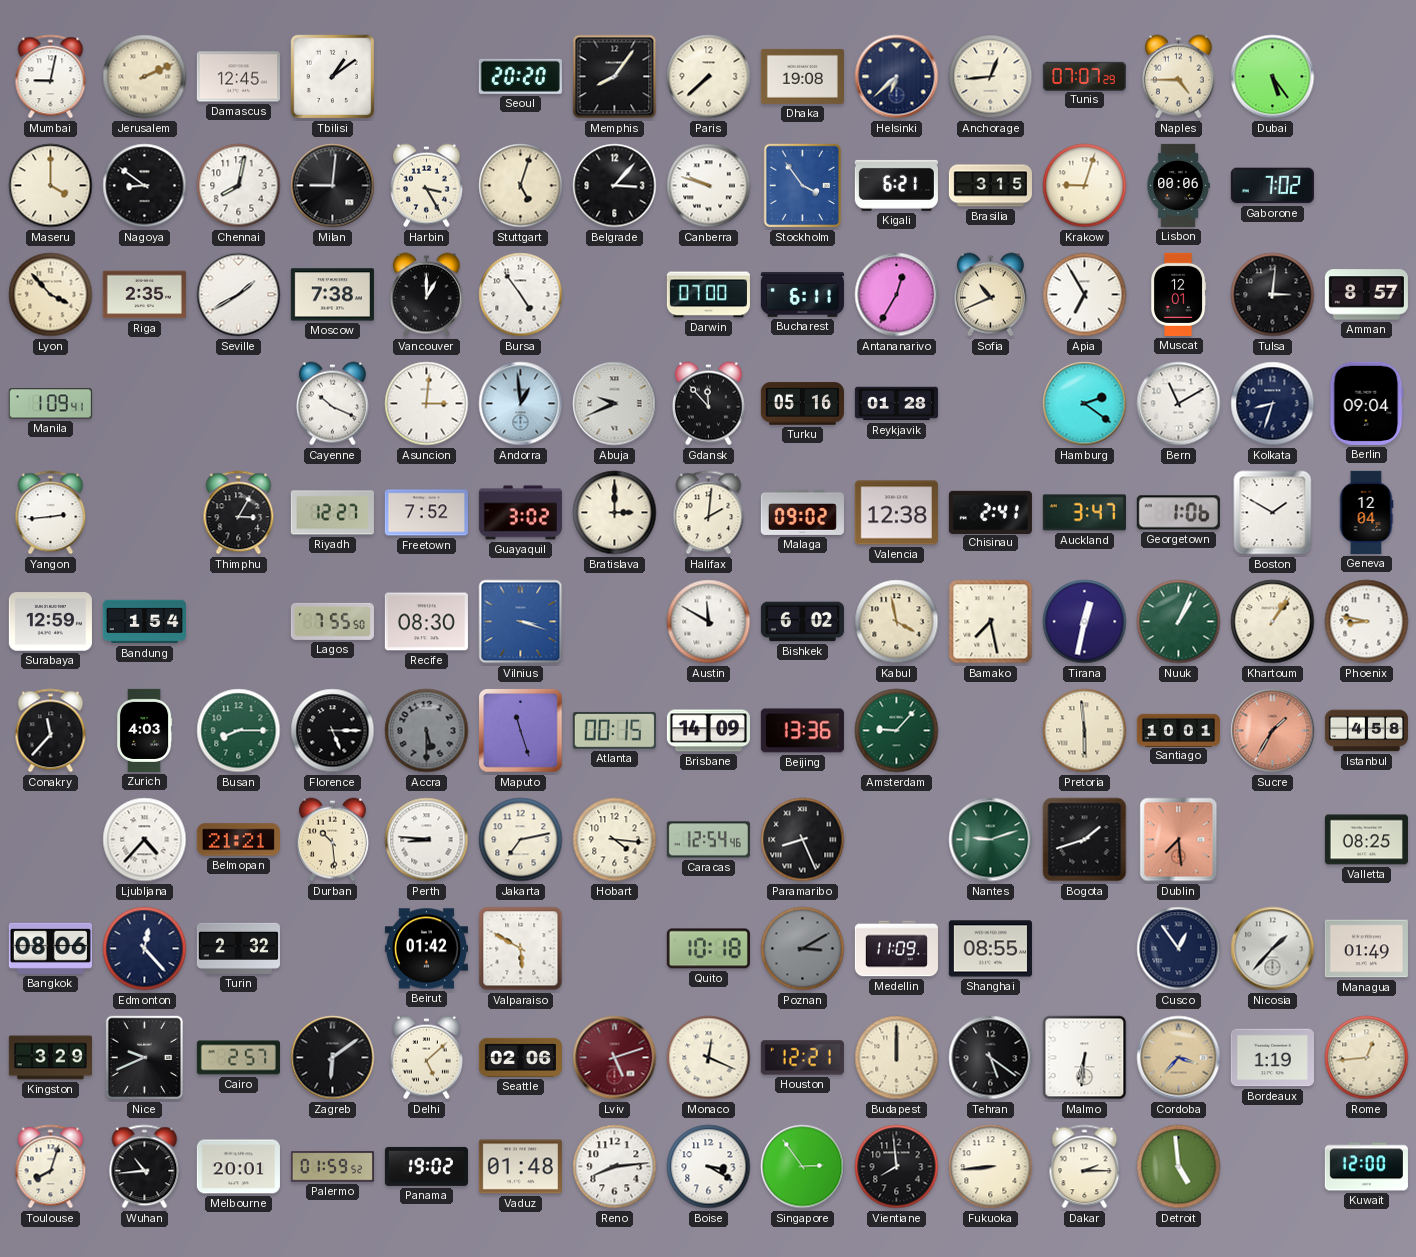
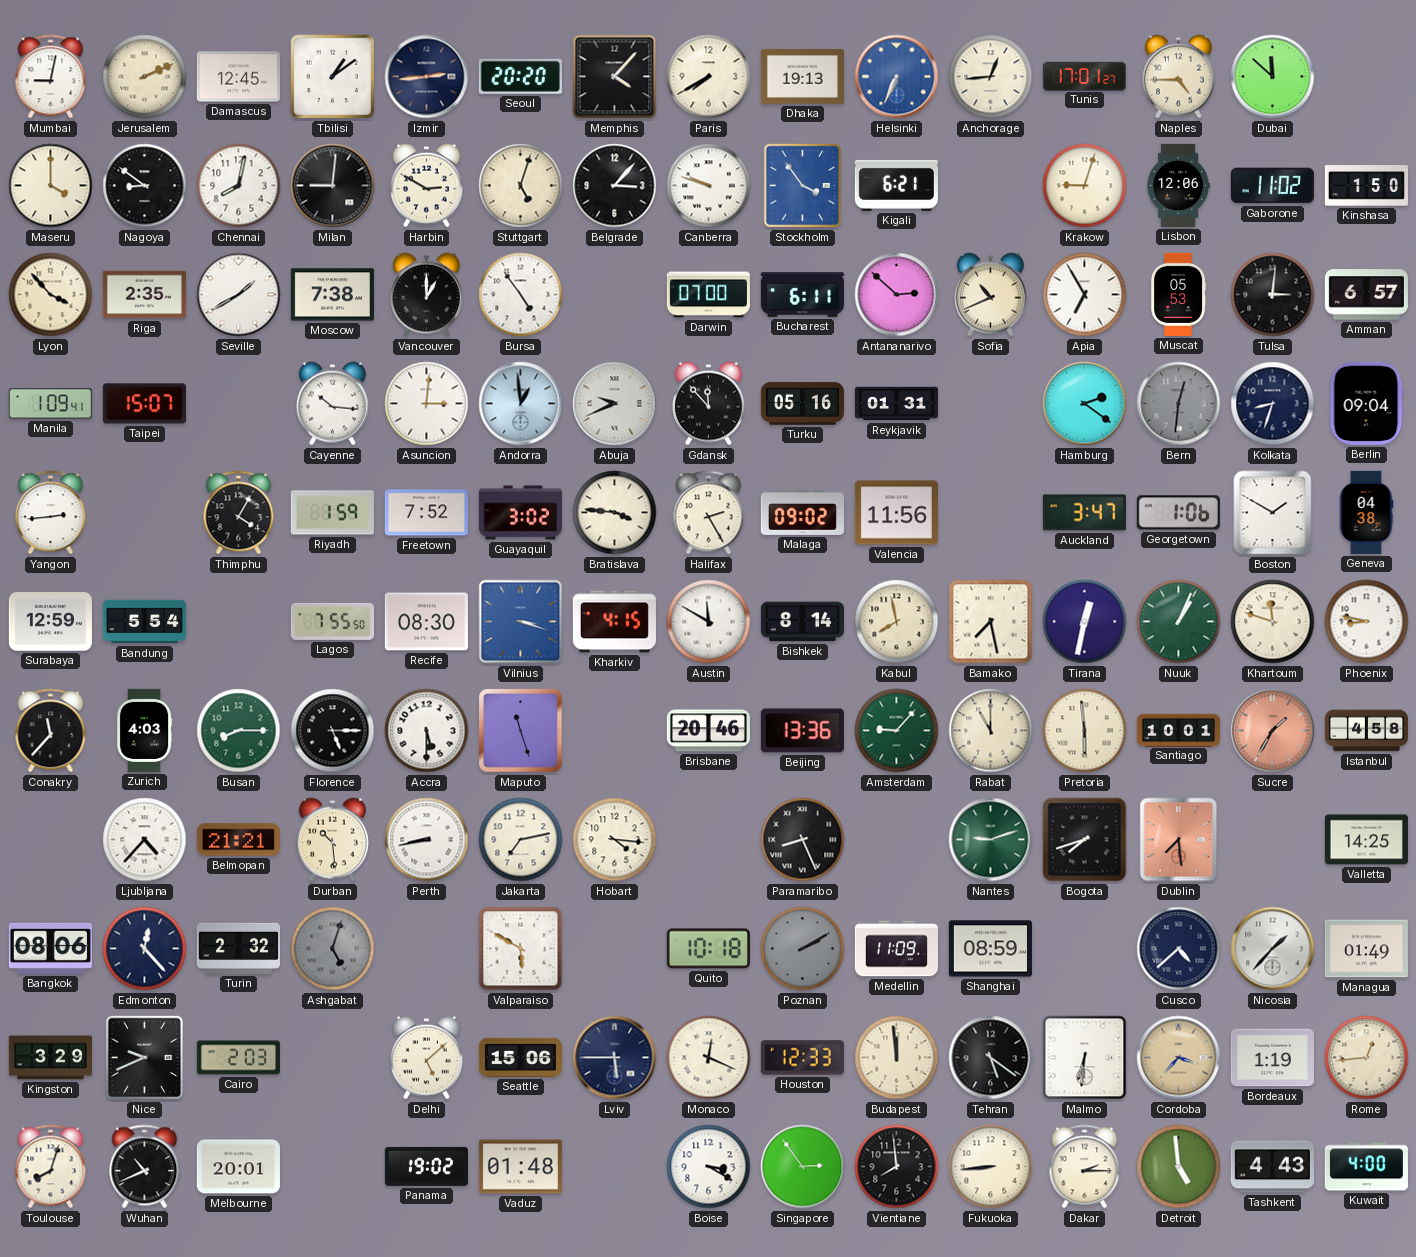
Izmir: none -> 2:44
Memphis: 8:06 -> 4:07
Paris: 7:38 -> 7:40
Dhaka: 19:08 -> 19:13
Helsinki: 6:38 -> 6:34
Helsinki dial: navy -> blue
Tunis: 07:07 -> 17:01
Dubai: 5:24 -> 11:52
Harbin: 3:25 -> 2:50
Brasilia: 3:15 -> none
Lisbon: 00:06 -> 12:06
Gaborone: 7:02 -> 11:02
Kinshasa: none -> 1:50
Antananarivo: 12:35 -> 2:52
Muscat: 12:01 -> 05:53
Amman: 8:57 -> 6:57
Taipei: none -> 15:07
Cayenne: 10:19 -> 10:16
Reykjavik: 01:28 -> 01:31
Bern: 11:10 -> 12:31
Bern dial: white -> grey
Thimphu: 3:05 -> 4:05
Riyadh: 12:27 -> 1:59
Bratislava: 3:00 -> 3:46
Halifax: 2:01 -> 2:25
Valencia: 12:38 -> 11:56
Chisinau: 2:41 -> none
Geneva: 12:04 -> 04:38
Bandung: 1:54 -> 5:54
Kharkiv: none -> 4:15
Bishkek: 6:02 -> 8:14
Kabul: 3:58 -> 7:58
Khartoum: 1:06 -> 11:48
Accra dial: grey -> white
Atlanta: 00:15 -> none
Brisbane: 14:09 -> 20:46
Rabat: none -> 11:00
Perth: 8:46 -> 8:43
Caracas: 12:54 -> none
Bogota: 1:42 -> 7:42
Valletta: 08:25 -> 14:25
Ashgabat: none -> 5:03
Beirut: 01:42 -> none
Poznan: 3:10 -> 2:10
Shanghai: 08:55 -> 08:59
Cusco: 12:54 -> 4:38
Cairo: 2:57 -> 2:03
Zagreb: 6:09 -> none
Seattle: 02:06 -> 15:06
Lviv: 5:12 -> 5:45
Lviv dial: burgundy -> navy
Houston: 12:21 -> 12:33
Budapest: 12:00 -> 11:59
Wuhan: 10:44 -> 10:41
Palermo: 01:59 -> none
Reno: 8:14 -> none
Tashkent: none -> 4:43
Kuwait: 12:00 -> 4:00
